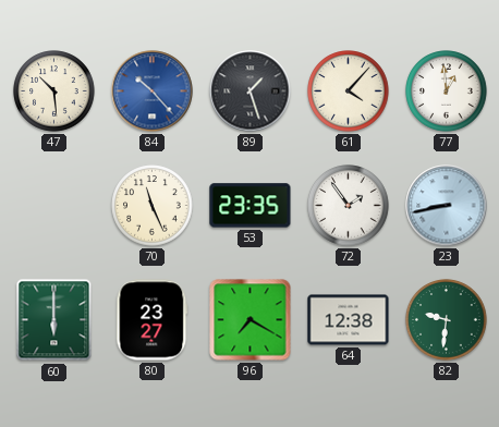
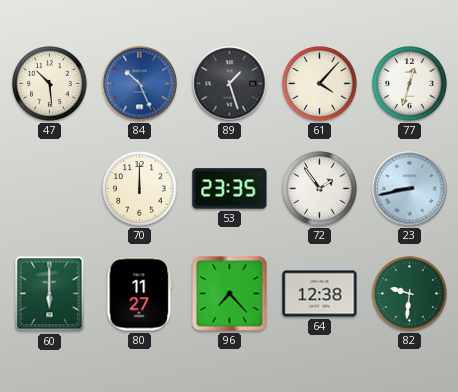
84: 10:23 -> 10:26
77: 12:59 -> 12:33
70: 11:26 -> 12:00
80: 23:27 -> 11:27
96: 7:20 -> 7:23
